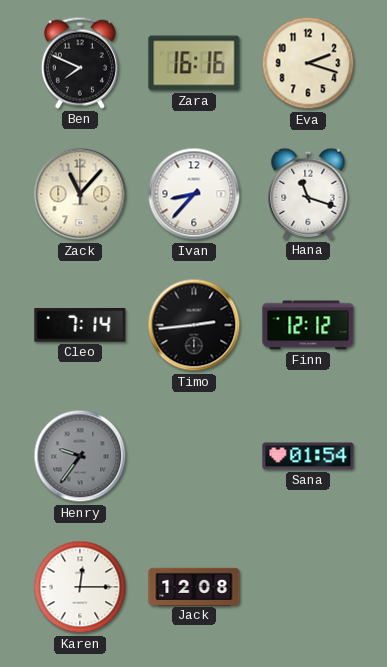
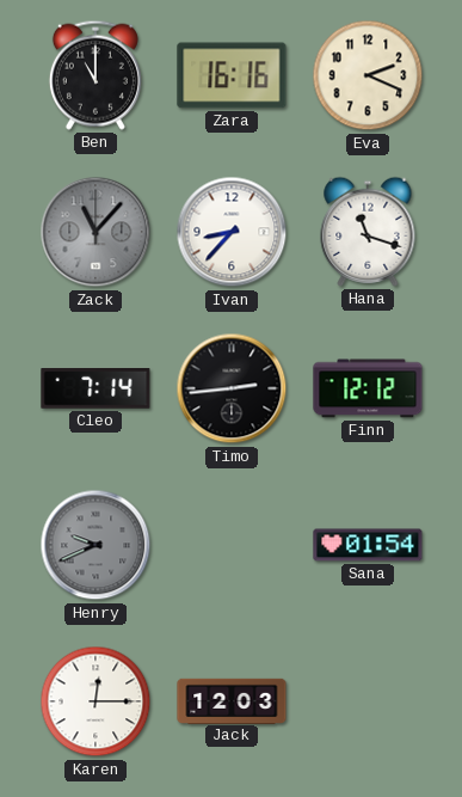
Ben: 7:49 -> 11:00
Eva: 2:18 -> 2:19
Zack dial: cream -> grey
Henry: 9:36 -> 9:41
Jack: 12:08 -> 12:03
